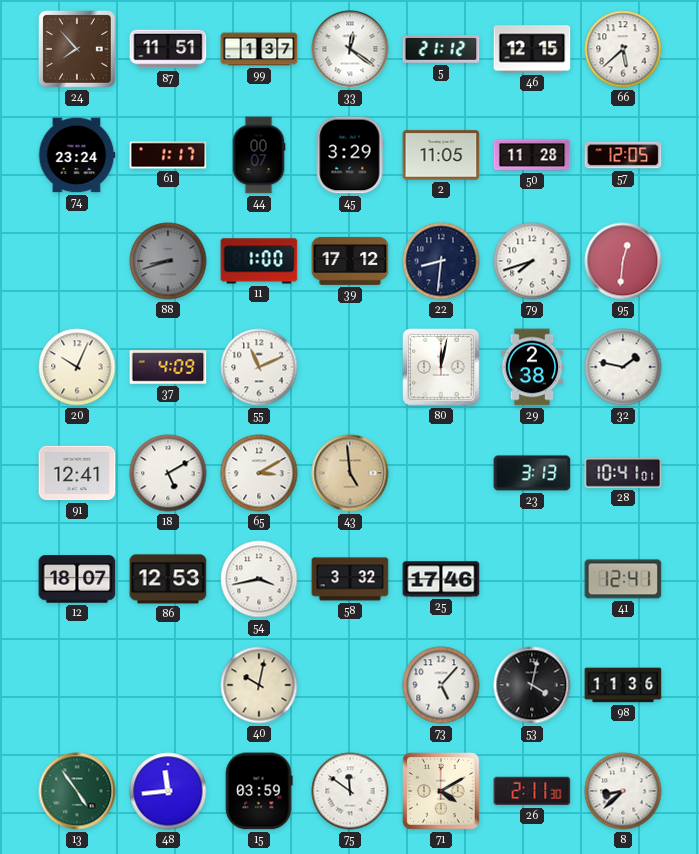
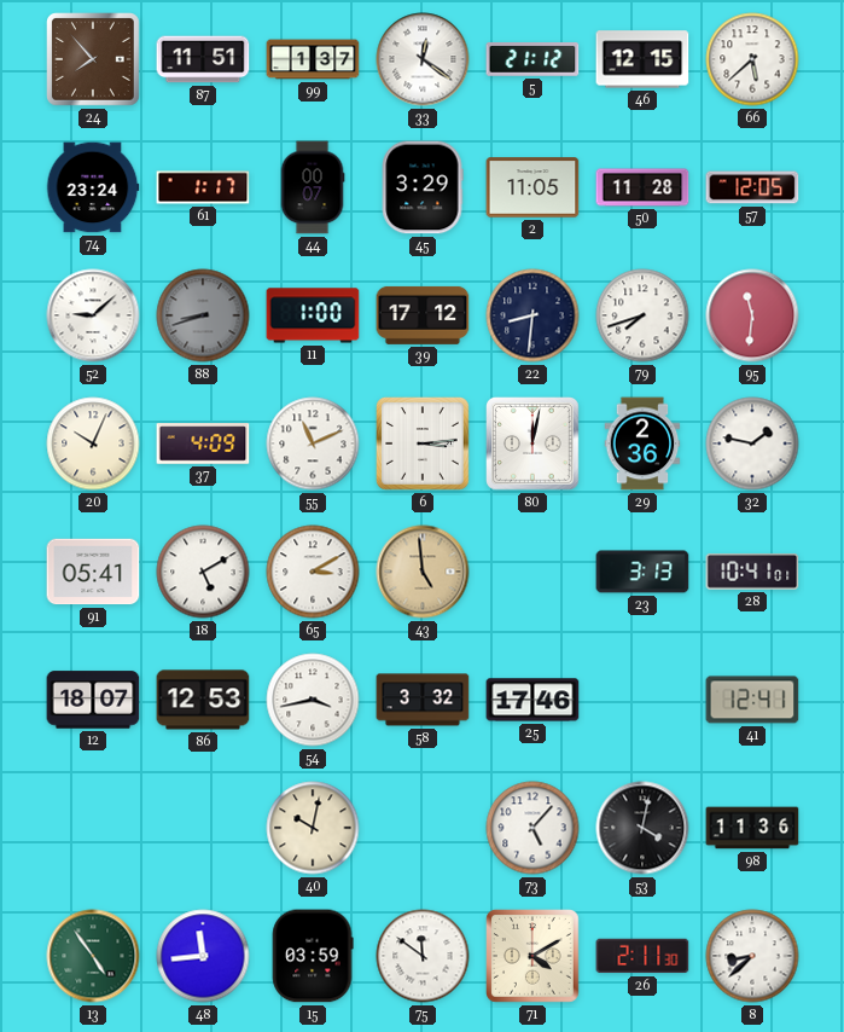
52: none -> 9:08
95: 12:31 -> 11:31
6: none -> 3:14
29: 2:38 -> 2:36
91: 12:41 -> 05:41
